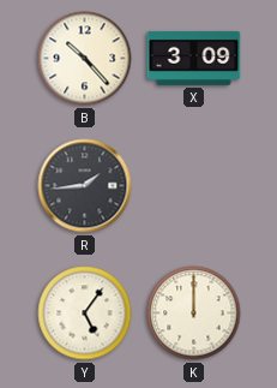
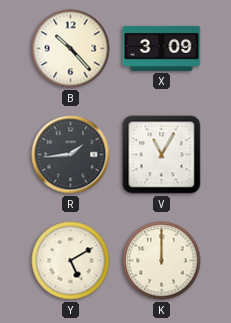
V: none -> 11:05
Y: 5:06 -> 5:10
